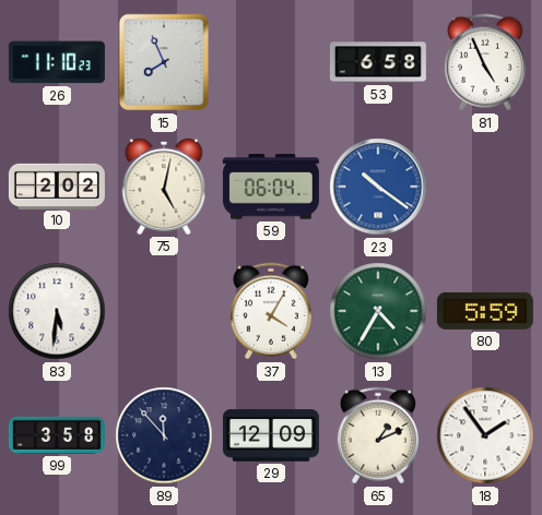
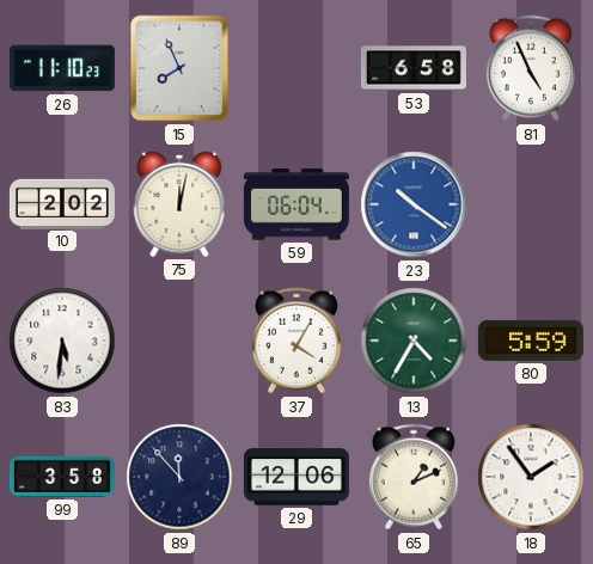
75: 5:02 -> 12:02
29: 12:09 -> 12:06
